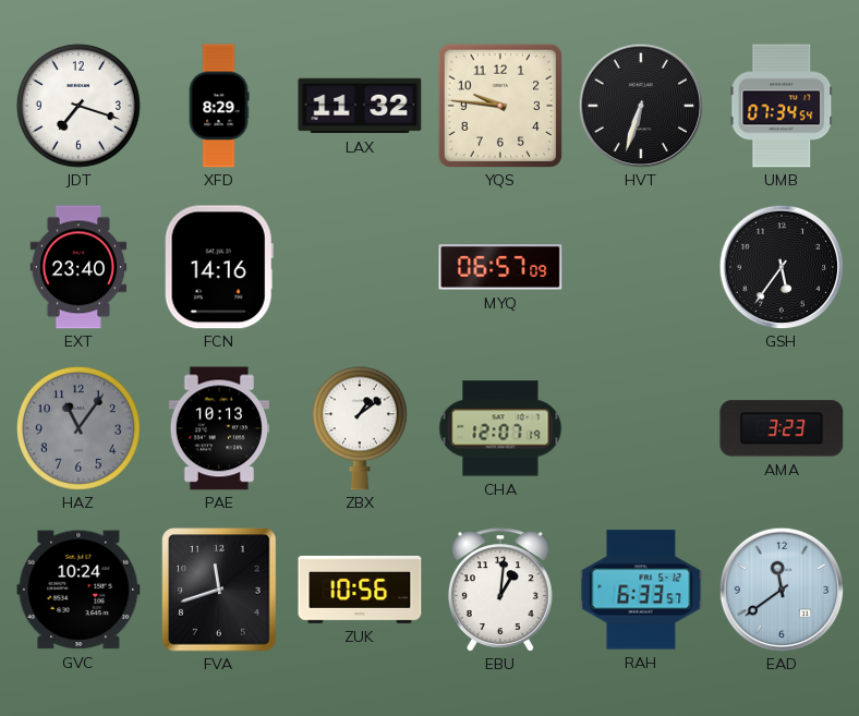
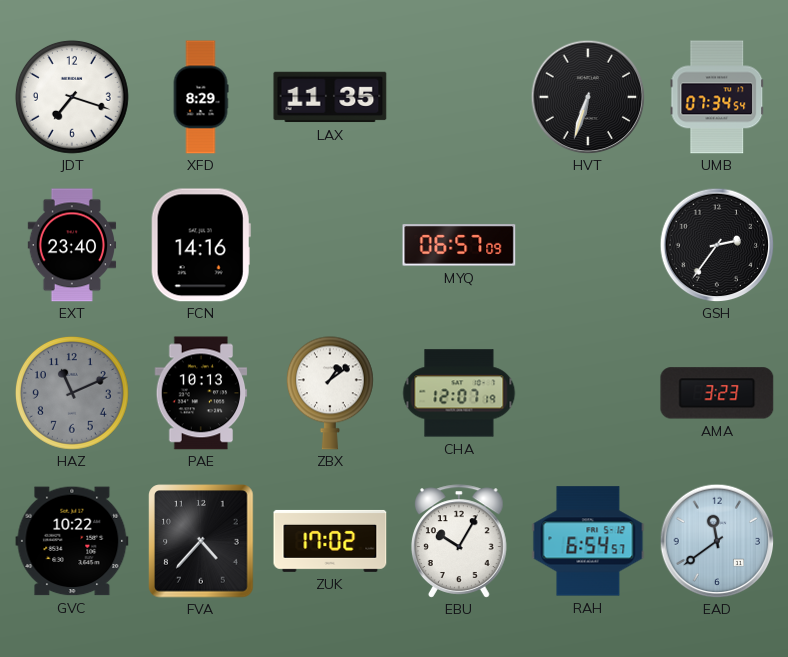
LAX: 11:32 -> 11:35
YQS: 9:46 -> none
GSH: 5:36 -> 2:36
HAZ: 11:06 -> 11:11
GVC: 10:24 -> 10:22
FVA: 11:42 -> 4:37
ZUK: 10:56 -> 17:02
EBU: 1:01 -> 10:05
RAH: 6:33 -> 6:54
